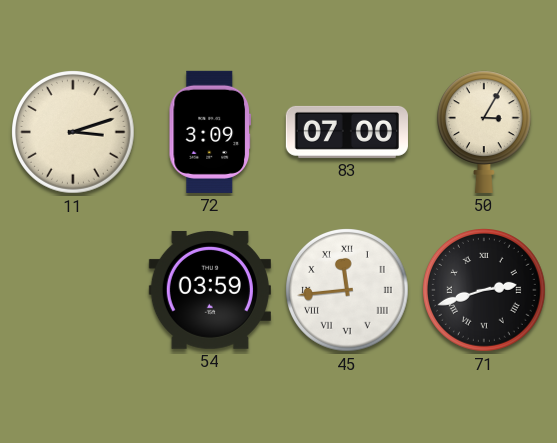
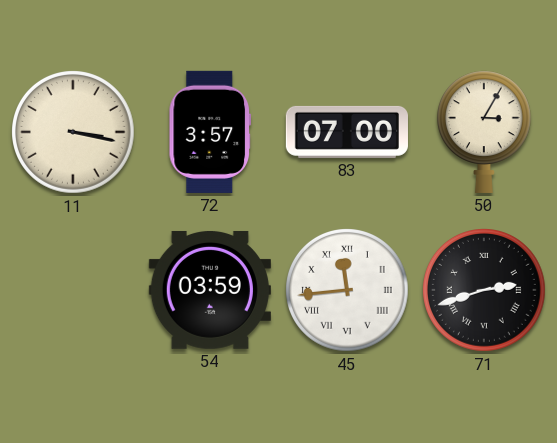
11: 3:12 -> 3:17
72: 3:09 -> 3:57
